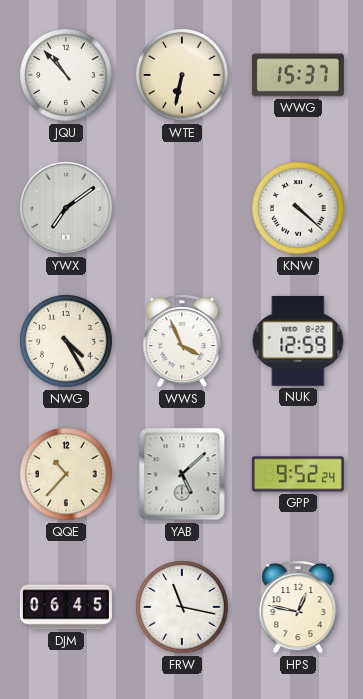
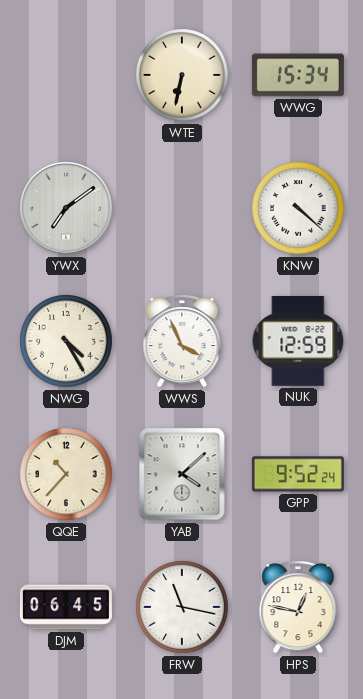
JQU: 10:53 -> none
WWG: 15:37 -> 15:34
YAB: 5:08 -> 4:08
